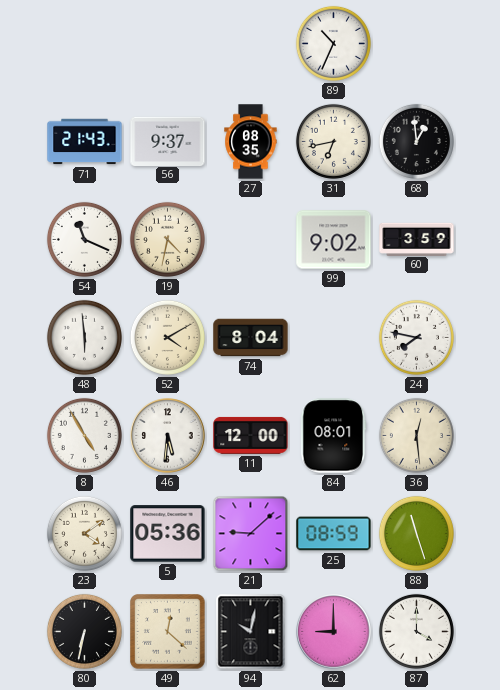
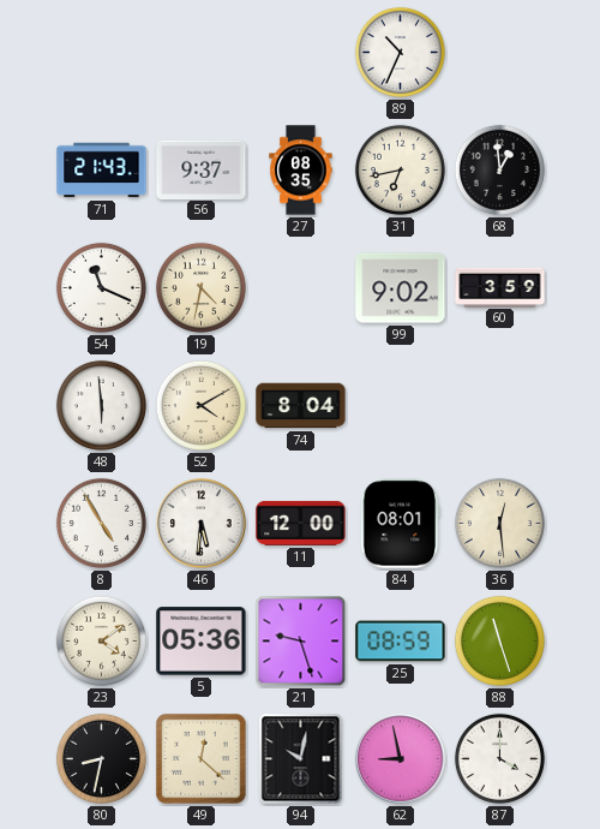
24: 7:47 -> none
21: 9:08 -> 9:27
80: 6:32 -> 8:32
62: 9:00 -> 8:58
